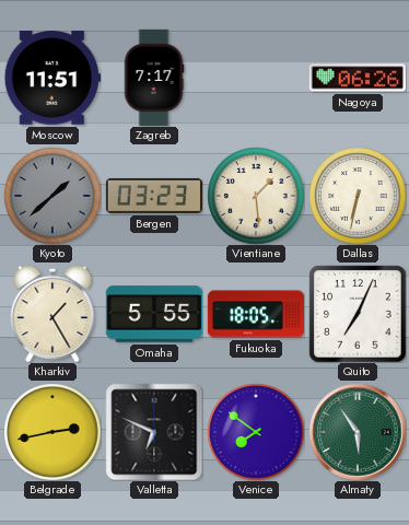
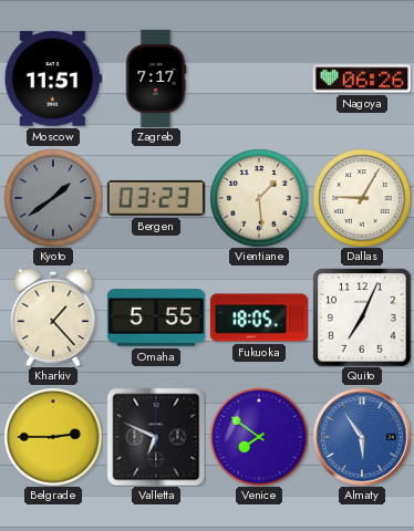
Kyoto: 1:38 -> 1:39
Dallas: 6:32 -> 9:05
Kharkiv: 1:25 -> 1:23
Belgrade: 2:43 -> 2:45
Almaty dial: green -> blue
